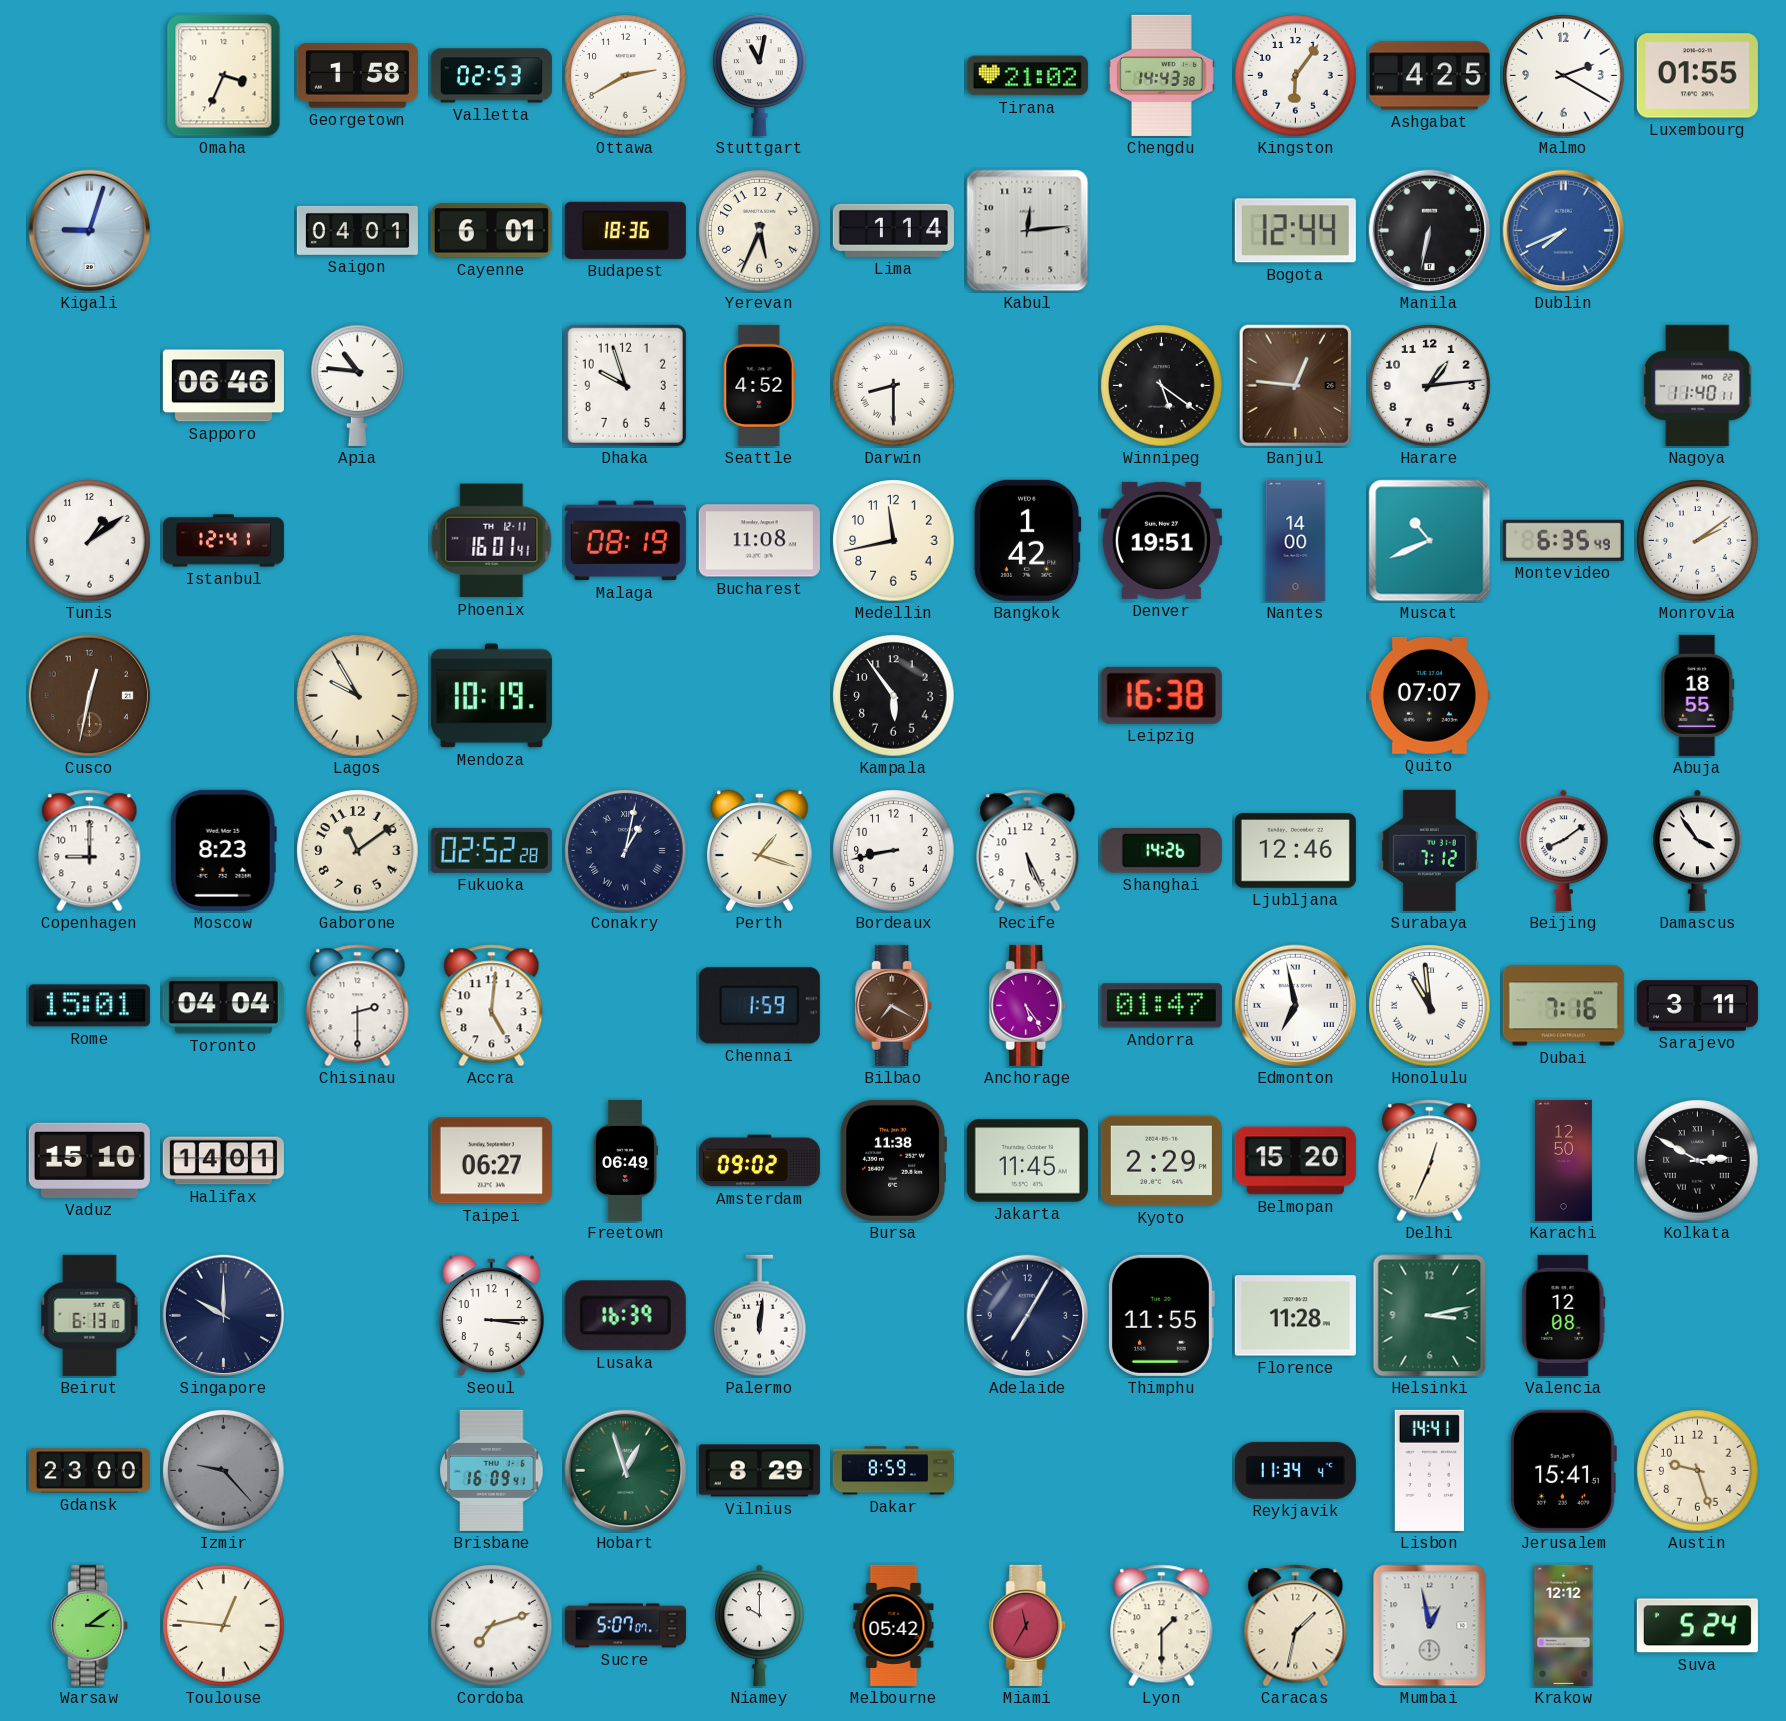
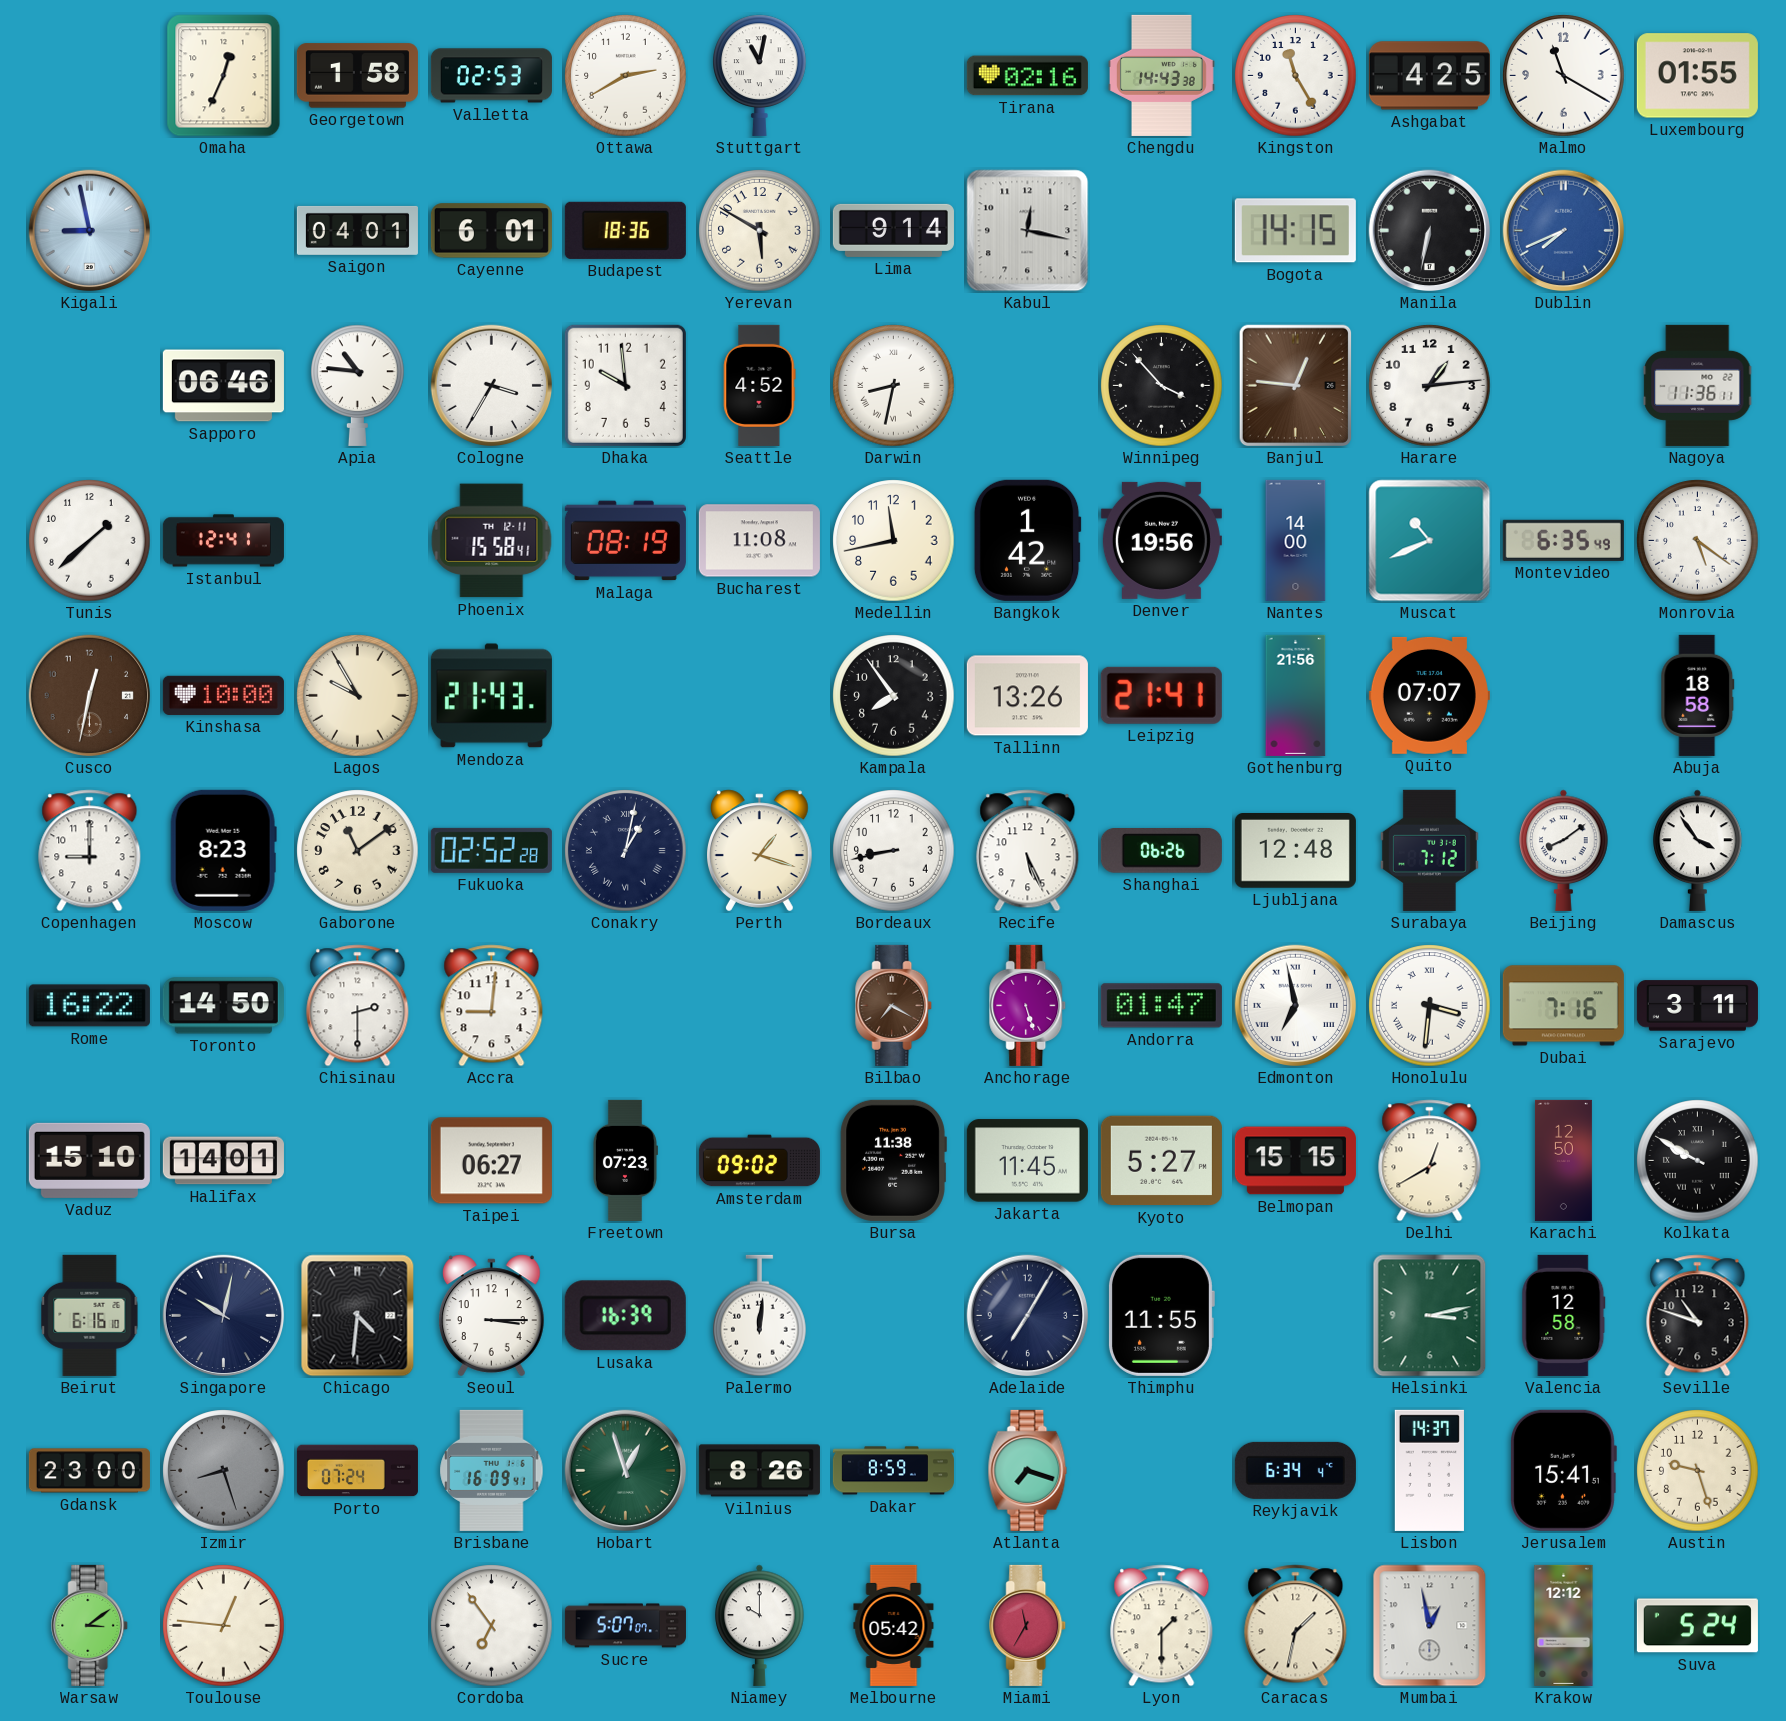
Omaha: 3:34 -> 12:34
Tirana: 21:02 -> 02:16
Kingston: 6:06 -> 11:25
Malmo: 2:20 -> 11:20
Kigali: 9:03 -> 8:58
Yerevan: 5:34 -> 5:50
Lima: 1:14 -> 9:14
Kabul: 12:14 -> 12:17
Bogota: 12:44 -> 14:15
Cologne: none -> 3:35
Dhaka: 9:57 -> 9:59
Darwin: 8:30 -> 8:32
Winnipeg: 5:21 -> 3:53
Nagoya: 11:40 -> 11:36
Tunis: 1:09 -> 1:38
Phoenix: 16:01 -> 15:58
Denver: 19:51 -> 19:56
Monrovia: 2:09 -> 5:21
Kinshasa: none -> 10:00
Mendoza: 10:19 -> 21:43
Kampala: 5:54 -> 7:54
Tallinn: none -> 13:26
Leipzig: 16:38 -> 21:41
Gothenburg: none -> 21:56
Abuja: 18:55 -> 18:58
Shanghai: 14:26 -> 06:26
Ljubljana: 12:46 -> 12:48
Rome: 15:01 -> 16:22
Toronto: 04:04 -> 14:50
Accra: 5:01 -> 9:01
Chennai: 1:59 -> none
Anchorage: 5:24 -> 5:27
Honolulu: 10:59 -> 3:31
Freetown: 06:49 -> 07:23
Kyoto: 2:29 -> 5:27
Belmopan: 15:20 -> 15:15
Delhi: 12:34 -> 12:40
Kolkata: 2:50 -> 9:50
Beirut: 6:13 -> 6:16
Singapore: 10:00 -> 10:02
Chicago: none -> 4:31
Florence: 11:28 -> none
Valencia: 12:08 -> 12:58
Seville: none -> 10:48
Izmir: 9:23 -> 8:27
Porto: none -> 07:24
Vilnius: 8:29 -> 8:26
Atlanta: none -> 7:18
Reykjavik: 11:34 -> 6:34
Lisbon: 14:41 -> 14:37
Cordoba: 7:12 -> 6:54
